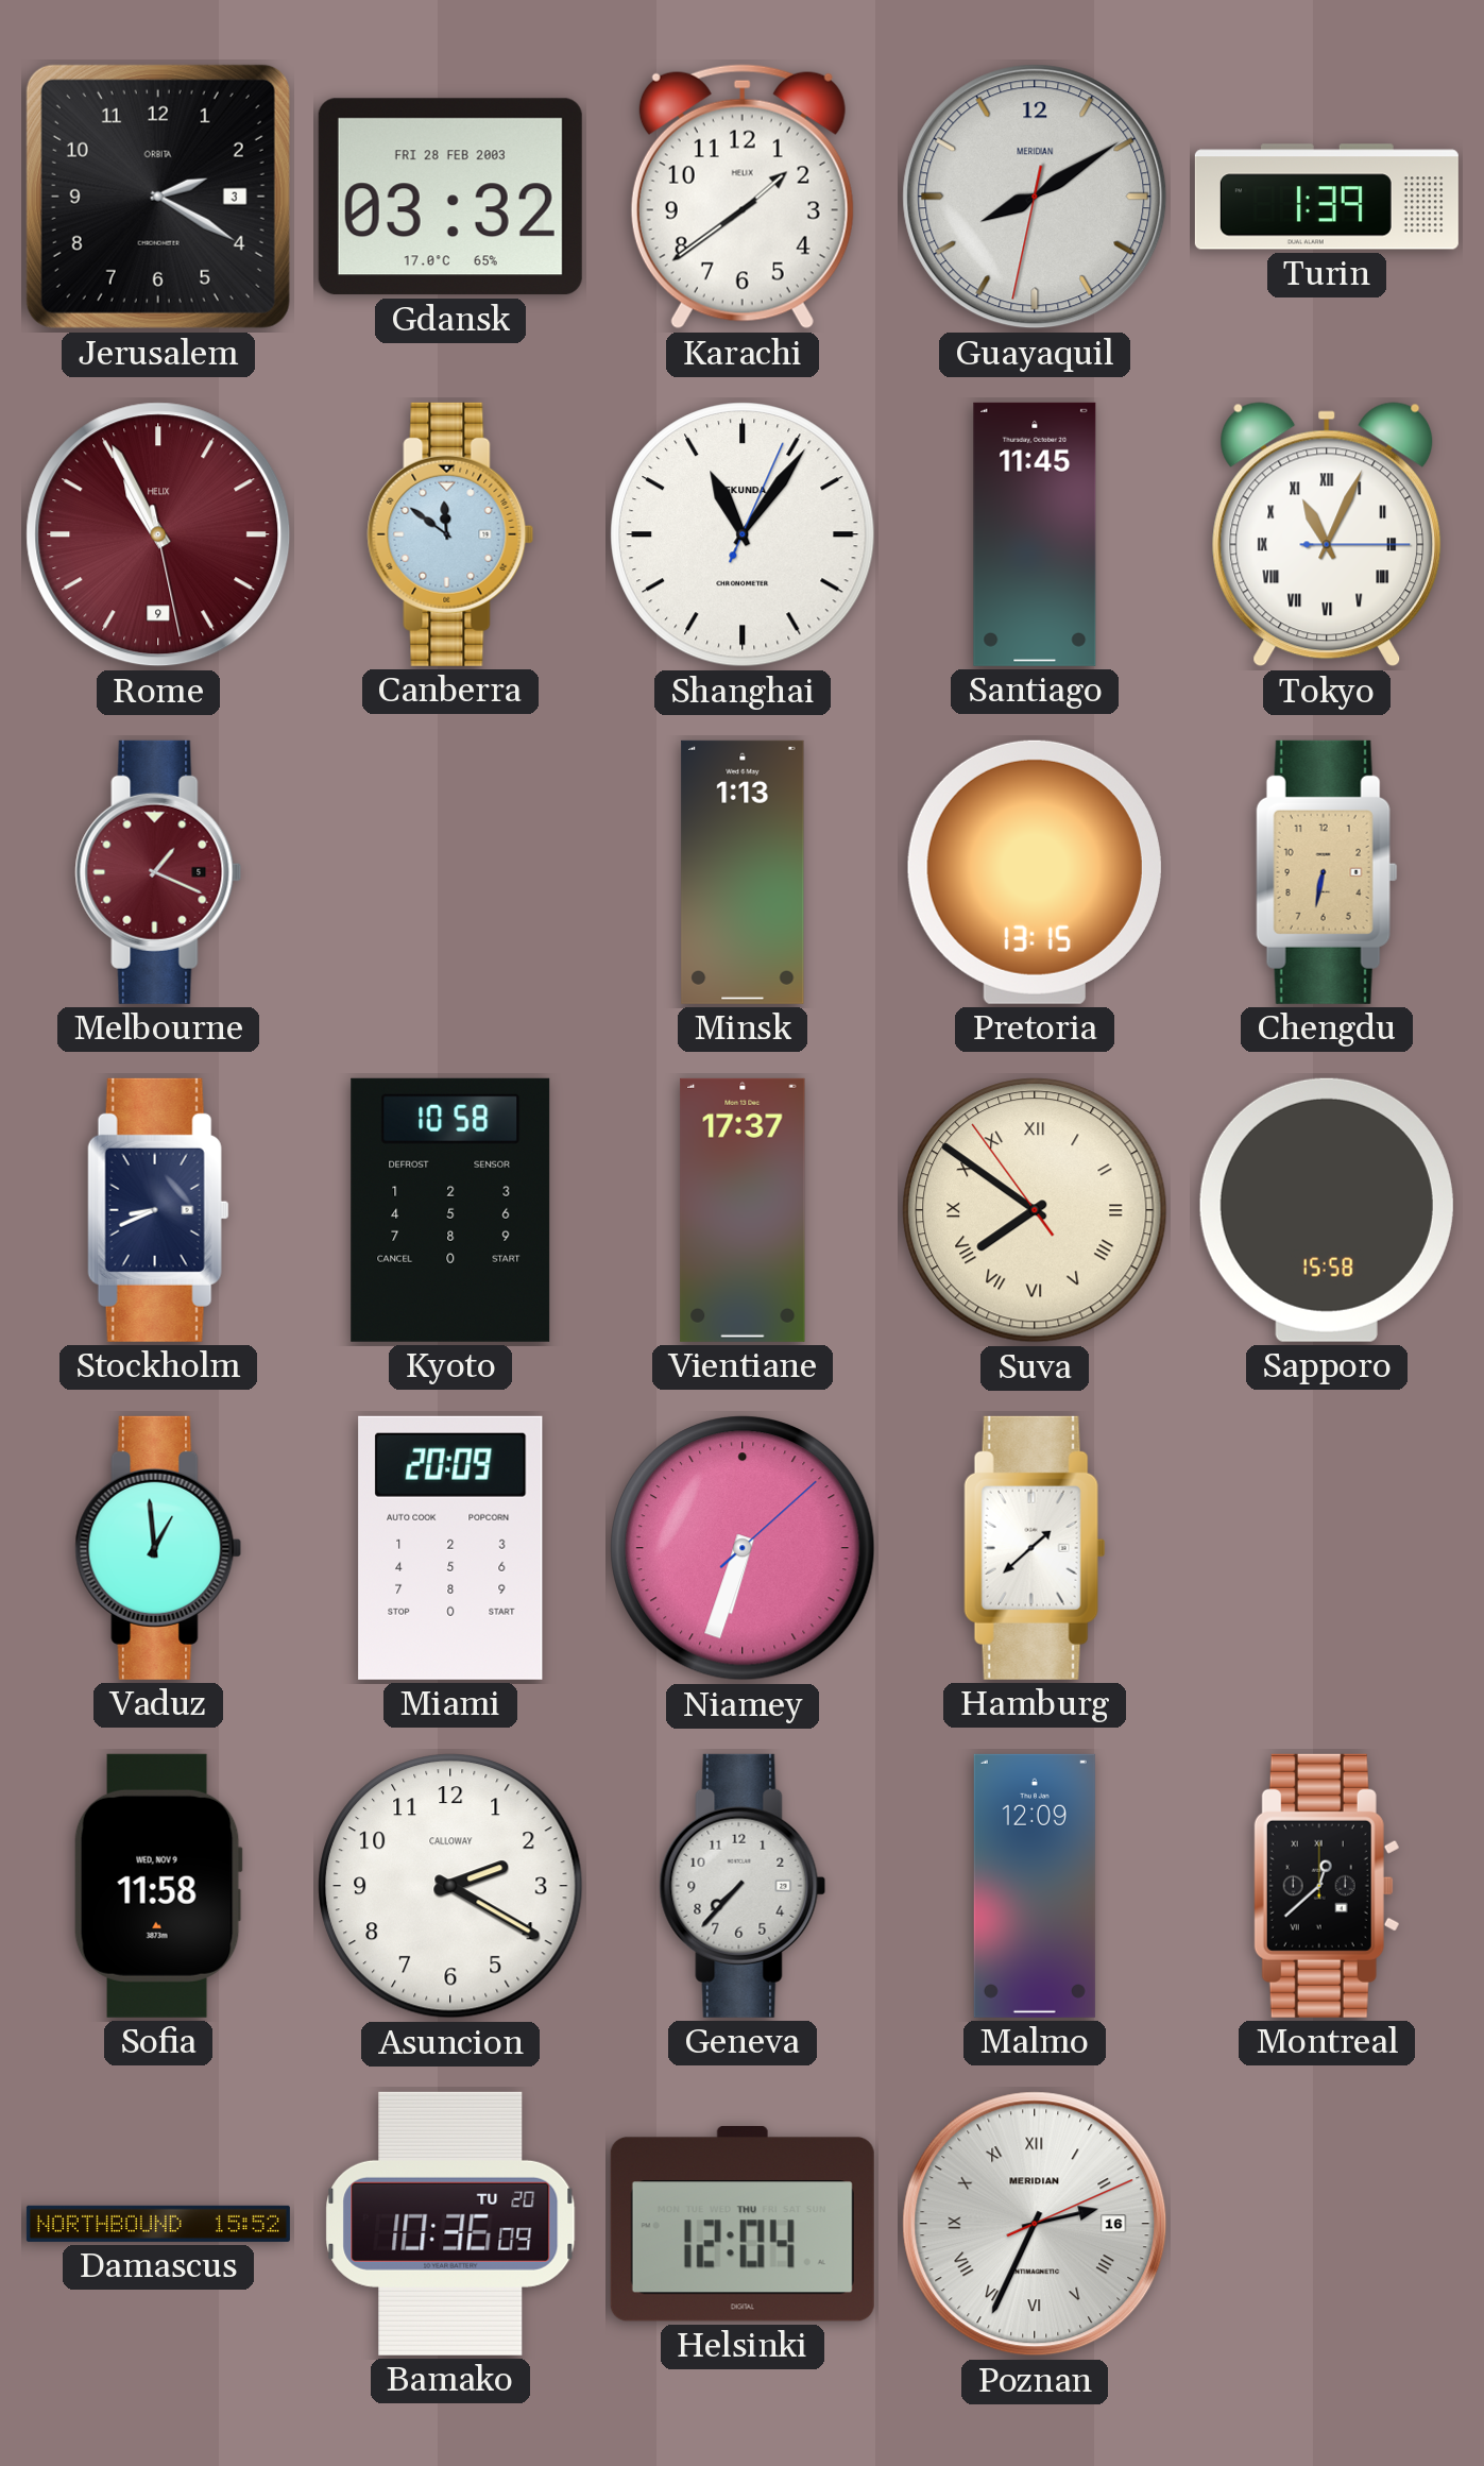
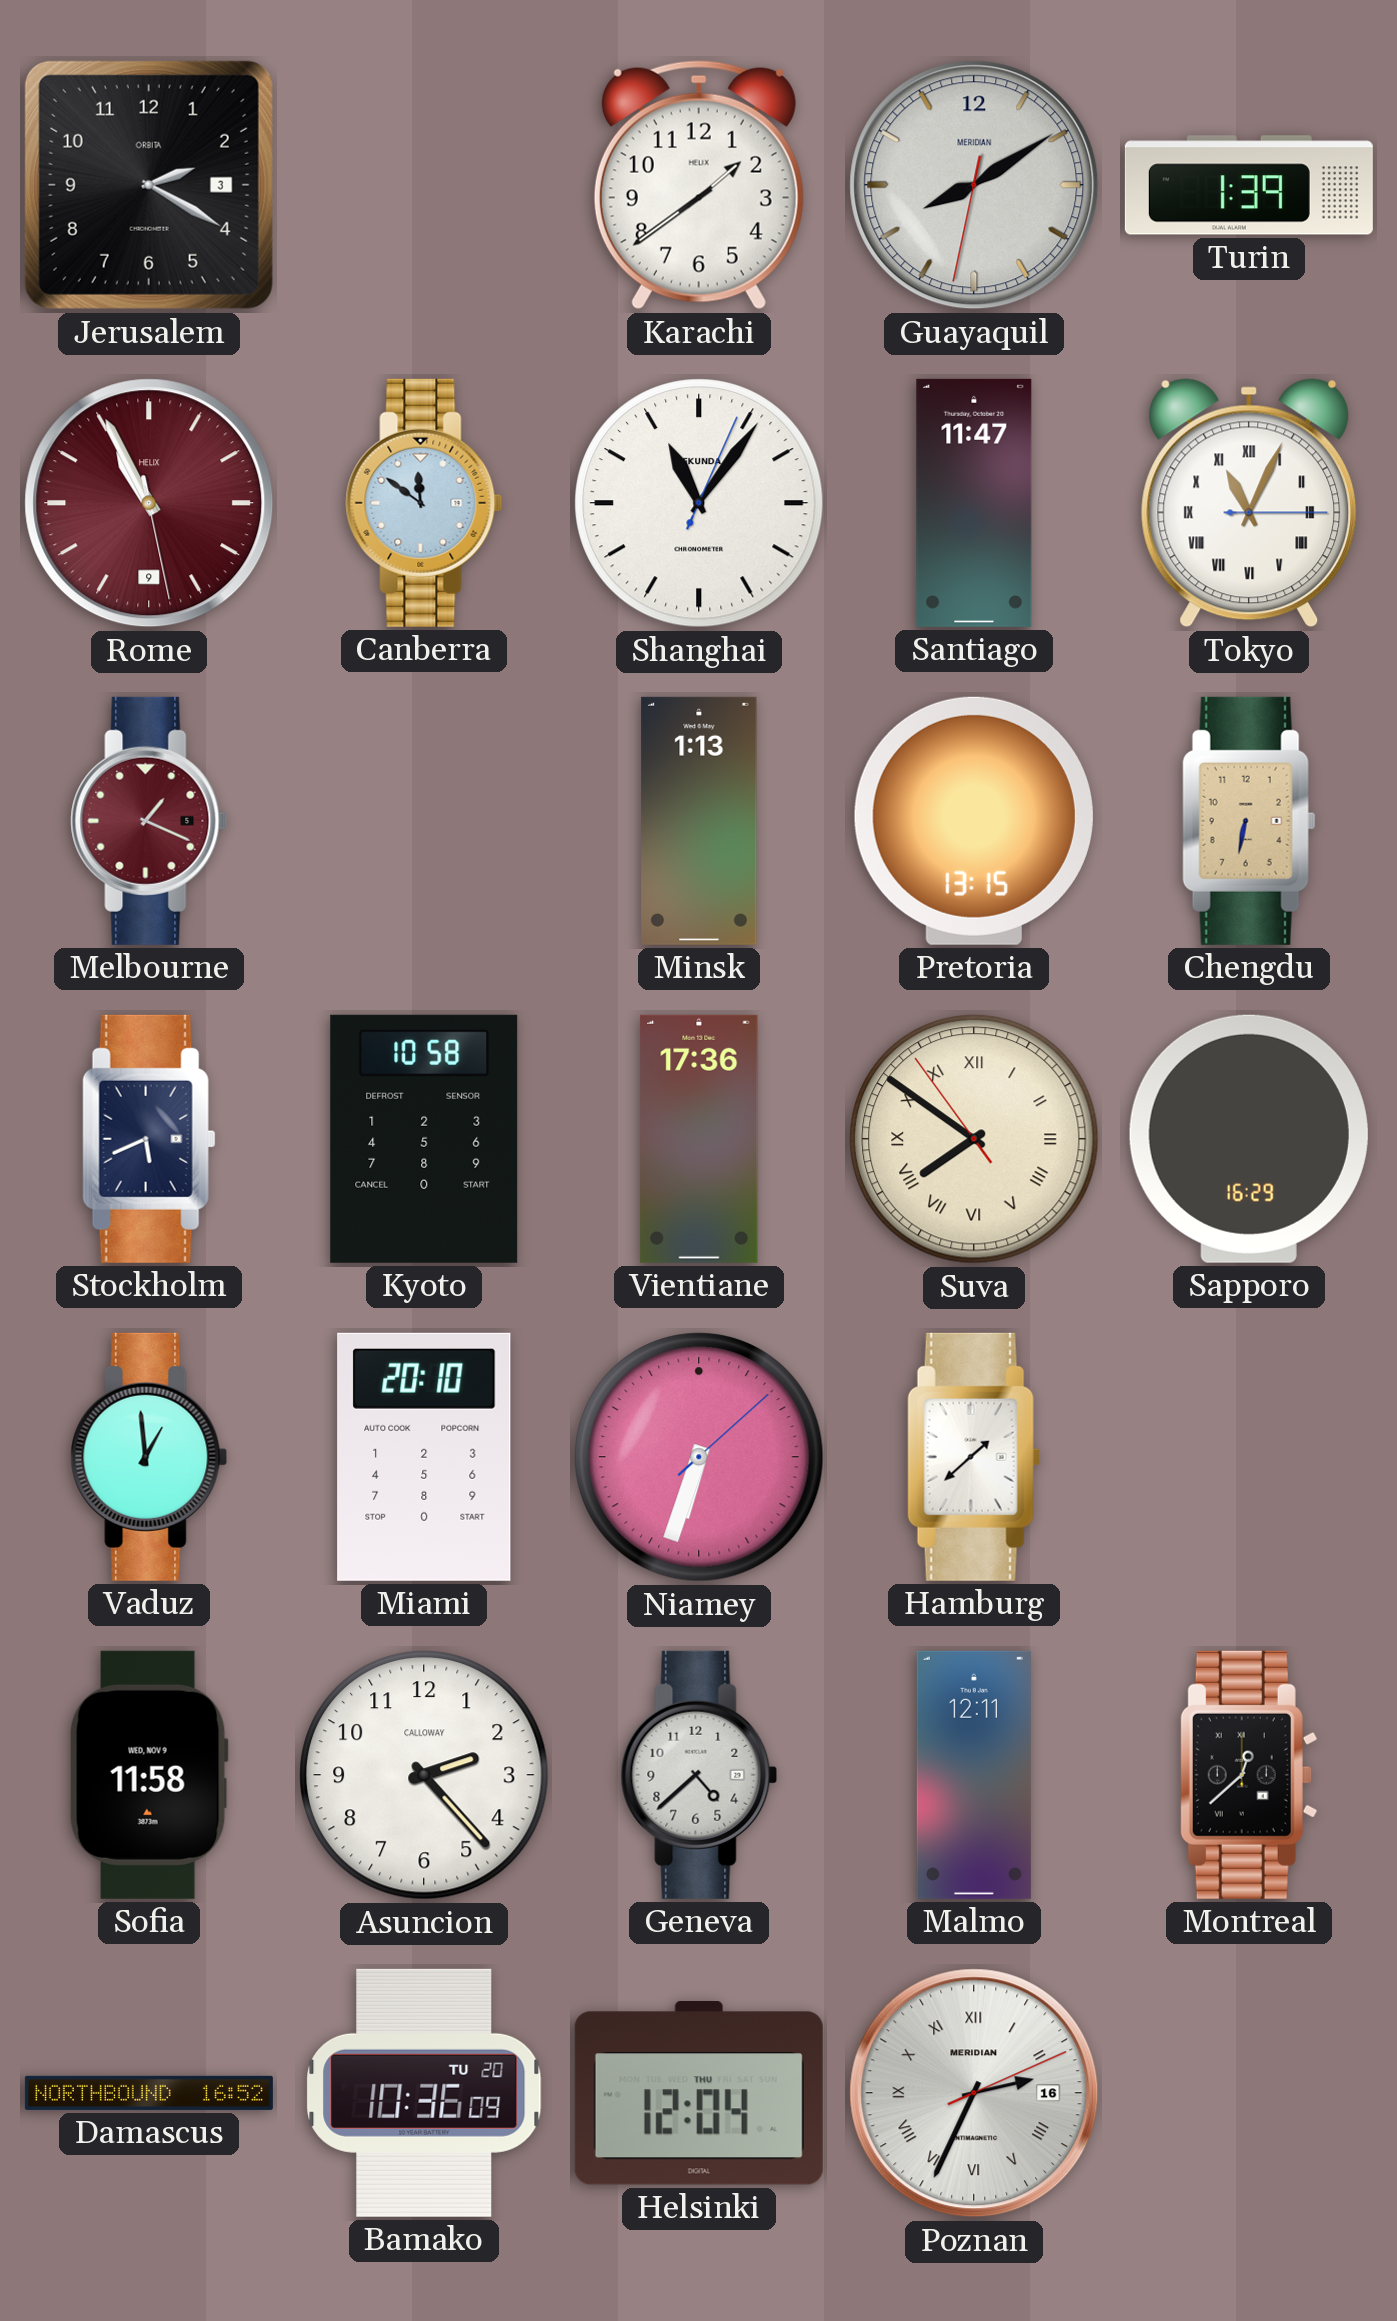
Gdansk: 03:32 -> none
Santiago: 11:45 -> 11:47
Stockholm: 8:41 -> 5:41
Vientiane: 17:37 -> 17:36
Sapporo: 15:58 -> 16:29
Miami: 20:09 -> 20:10
Asuncion: 2:20 -> 2:23
Geneva: 7:37 -> 4:38
Malmo: 12:09 -> 12:11
Damascus: 15:52 -> 16:52
